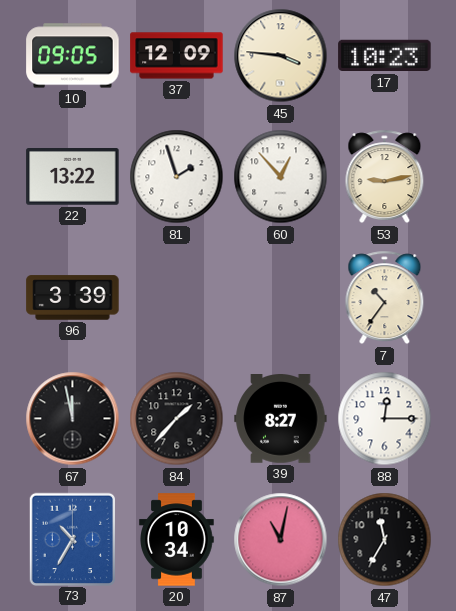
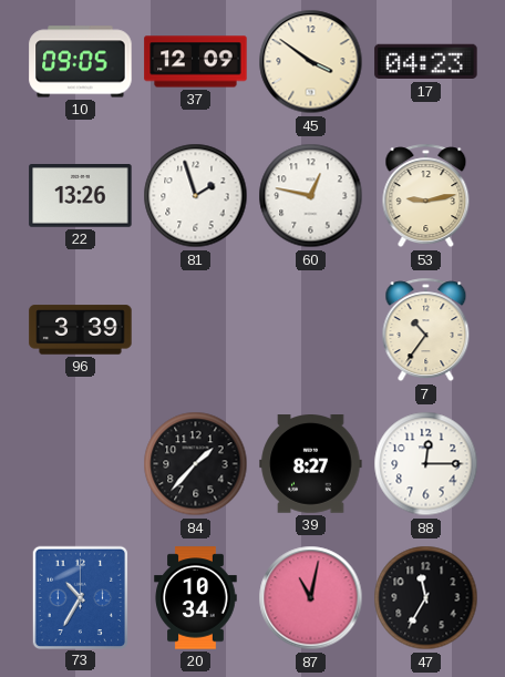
45: 3:46 -> 3:51
17: 10:23 -> 04:23
22: 13:22 -> 13:26
60: 12:53 -> 12:47
67: 11:58 -> none
